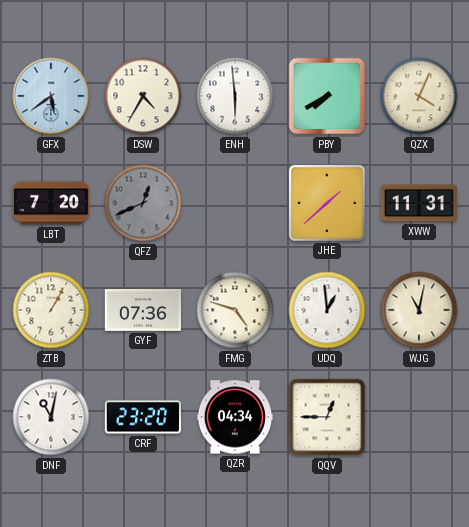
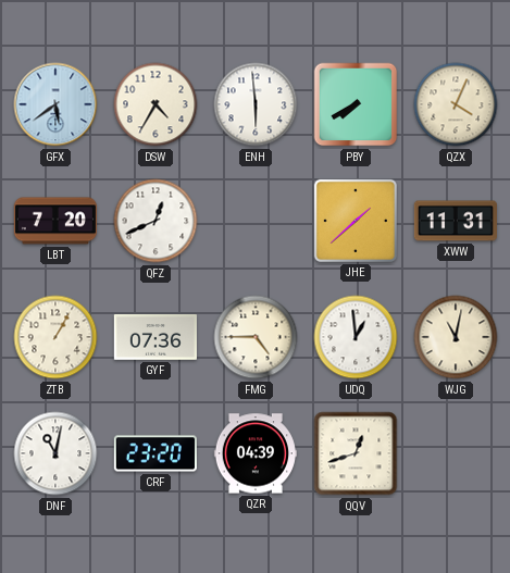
QFZ dial: grey -> white
FMG: 4:48 -> 4:45
QZR: 04:34 -> 04:39
QQV: 12:45 -> 12:42
